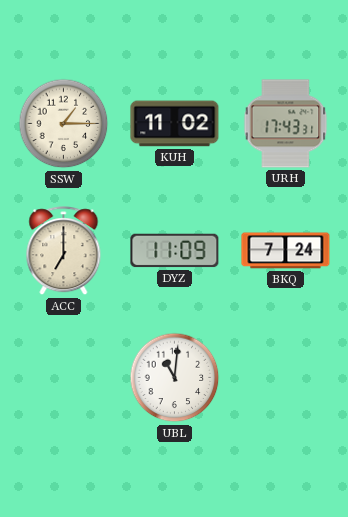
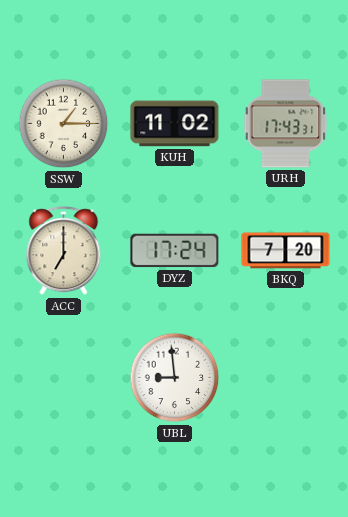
DYZ: 11:09 -> 17:24
BKQ: 7:24 -> 7:20
UBL: 11:01 -> 8:59
